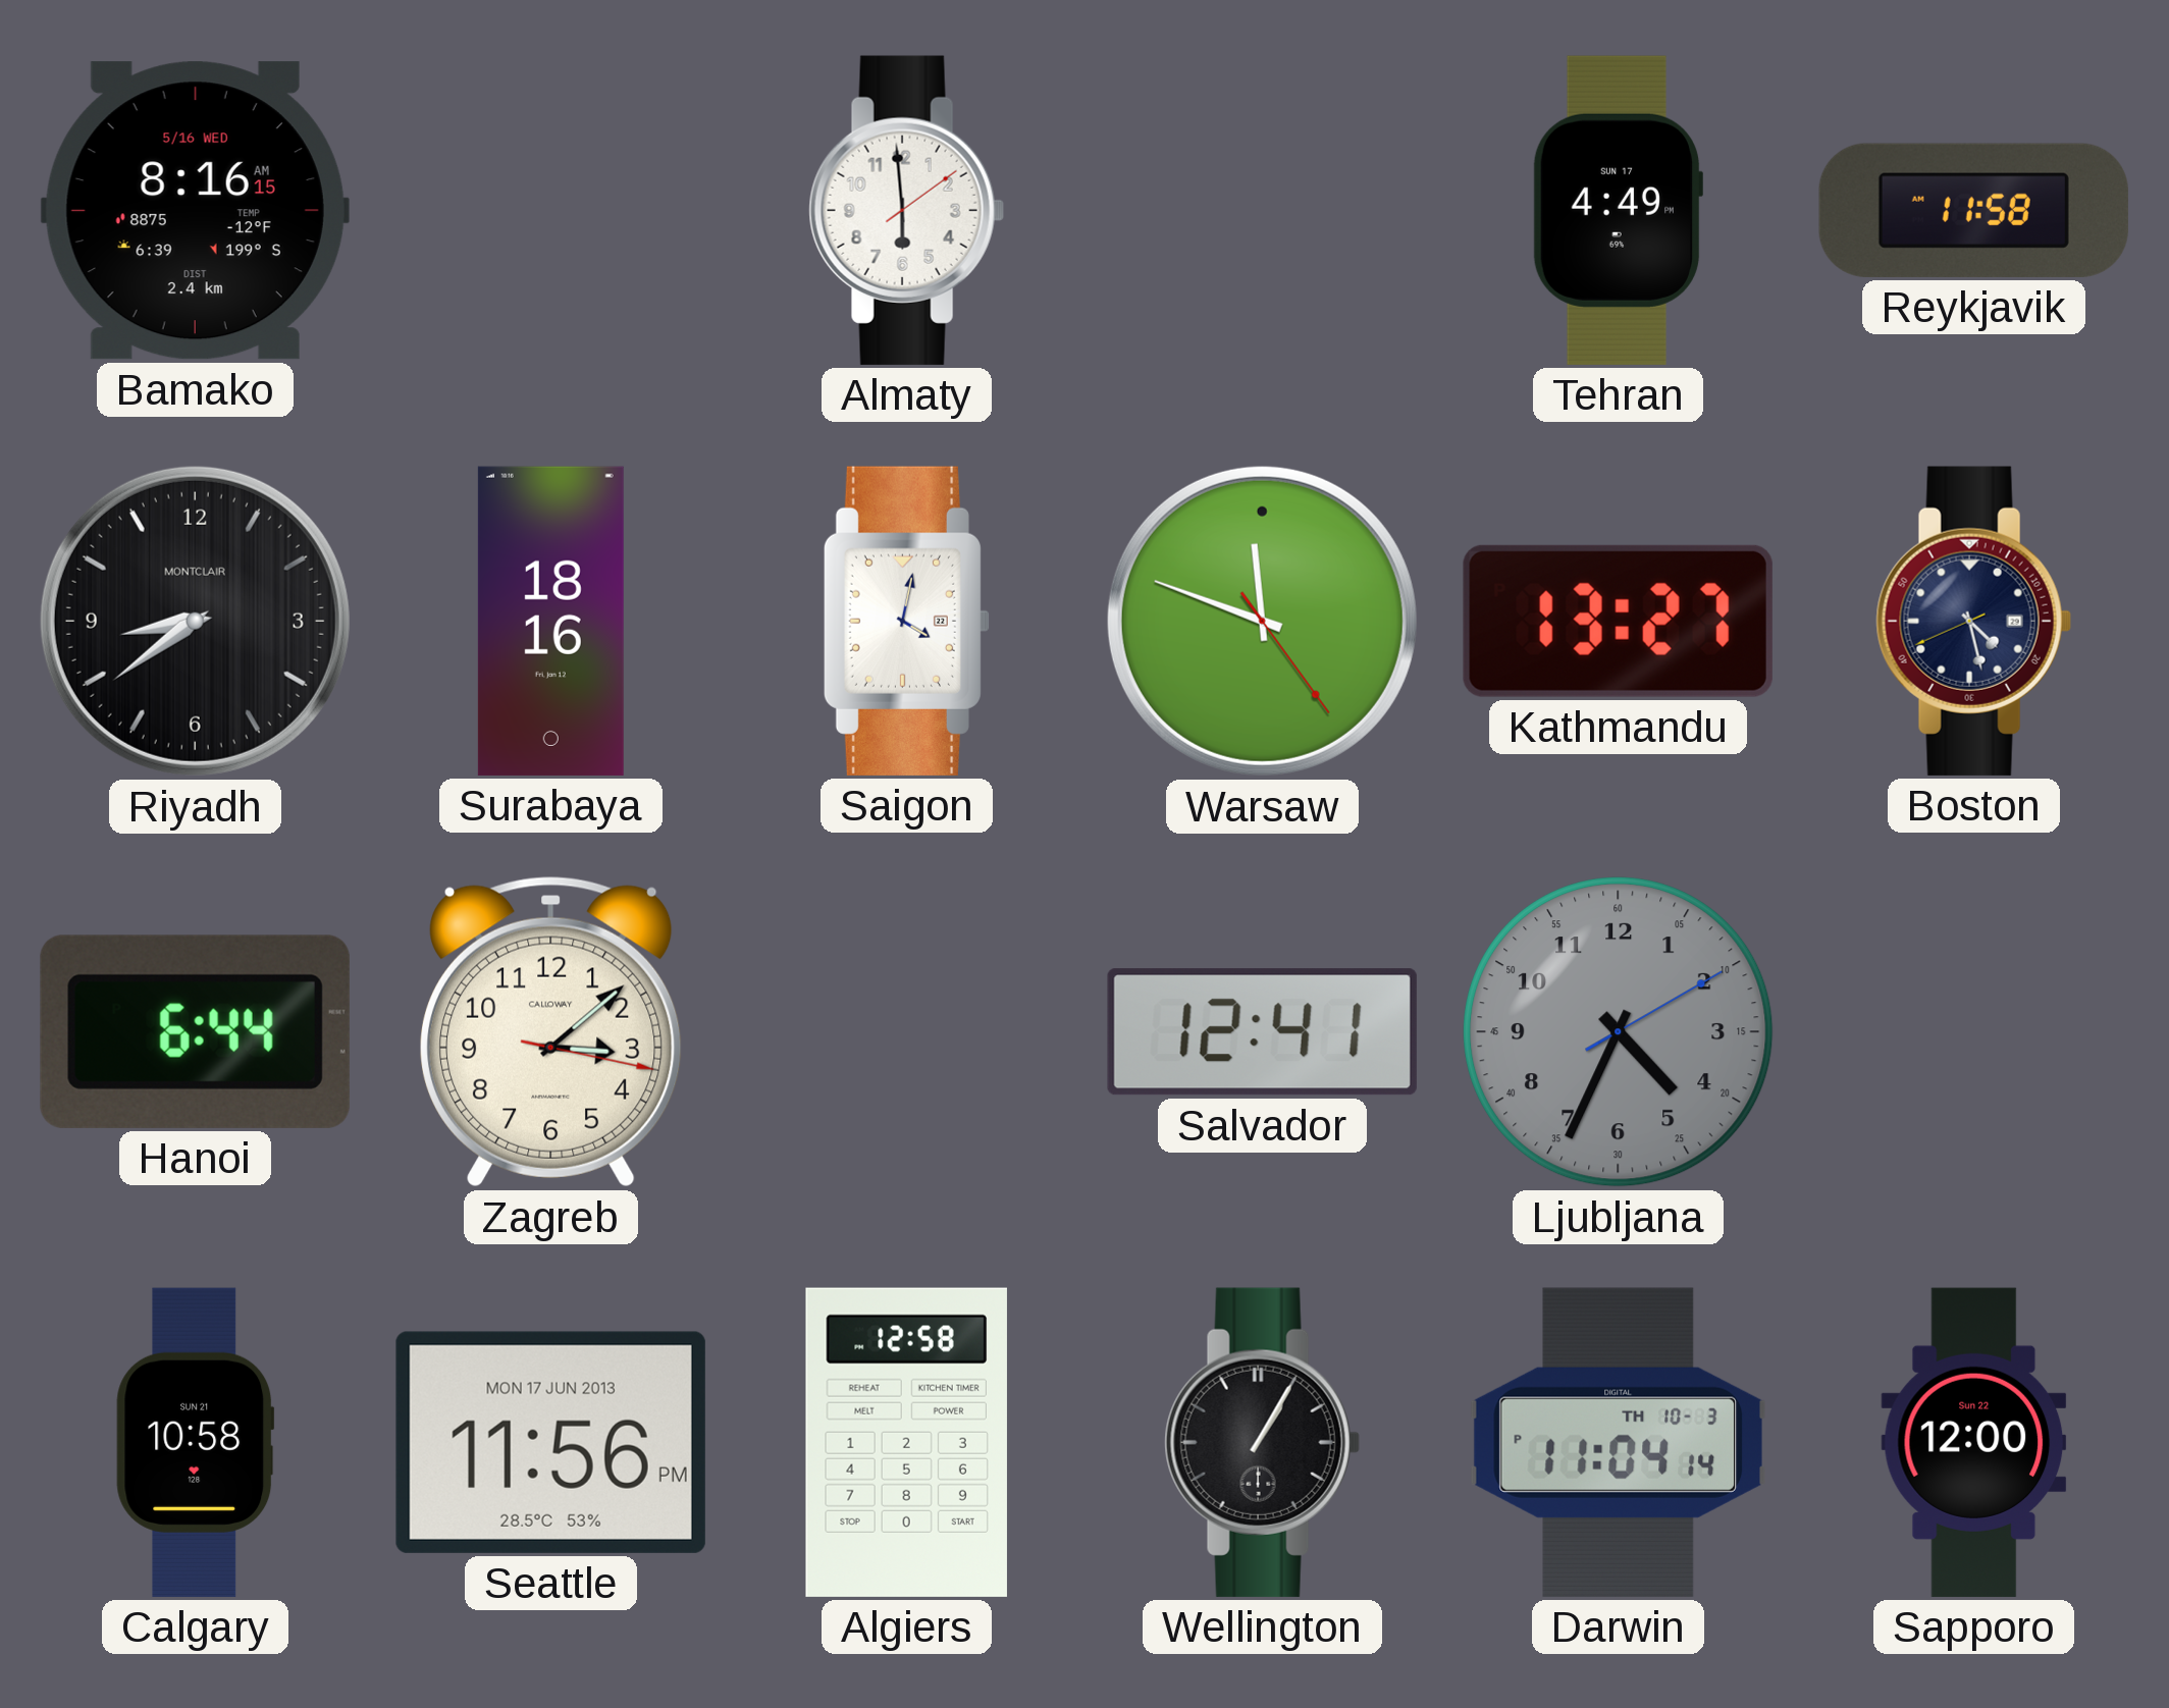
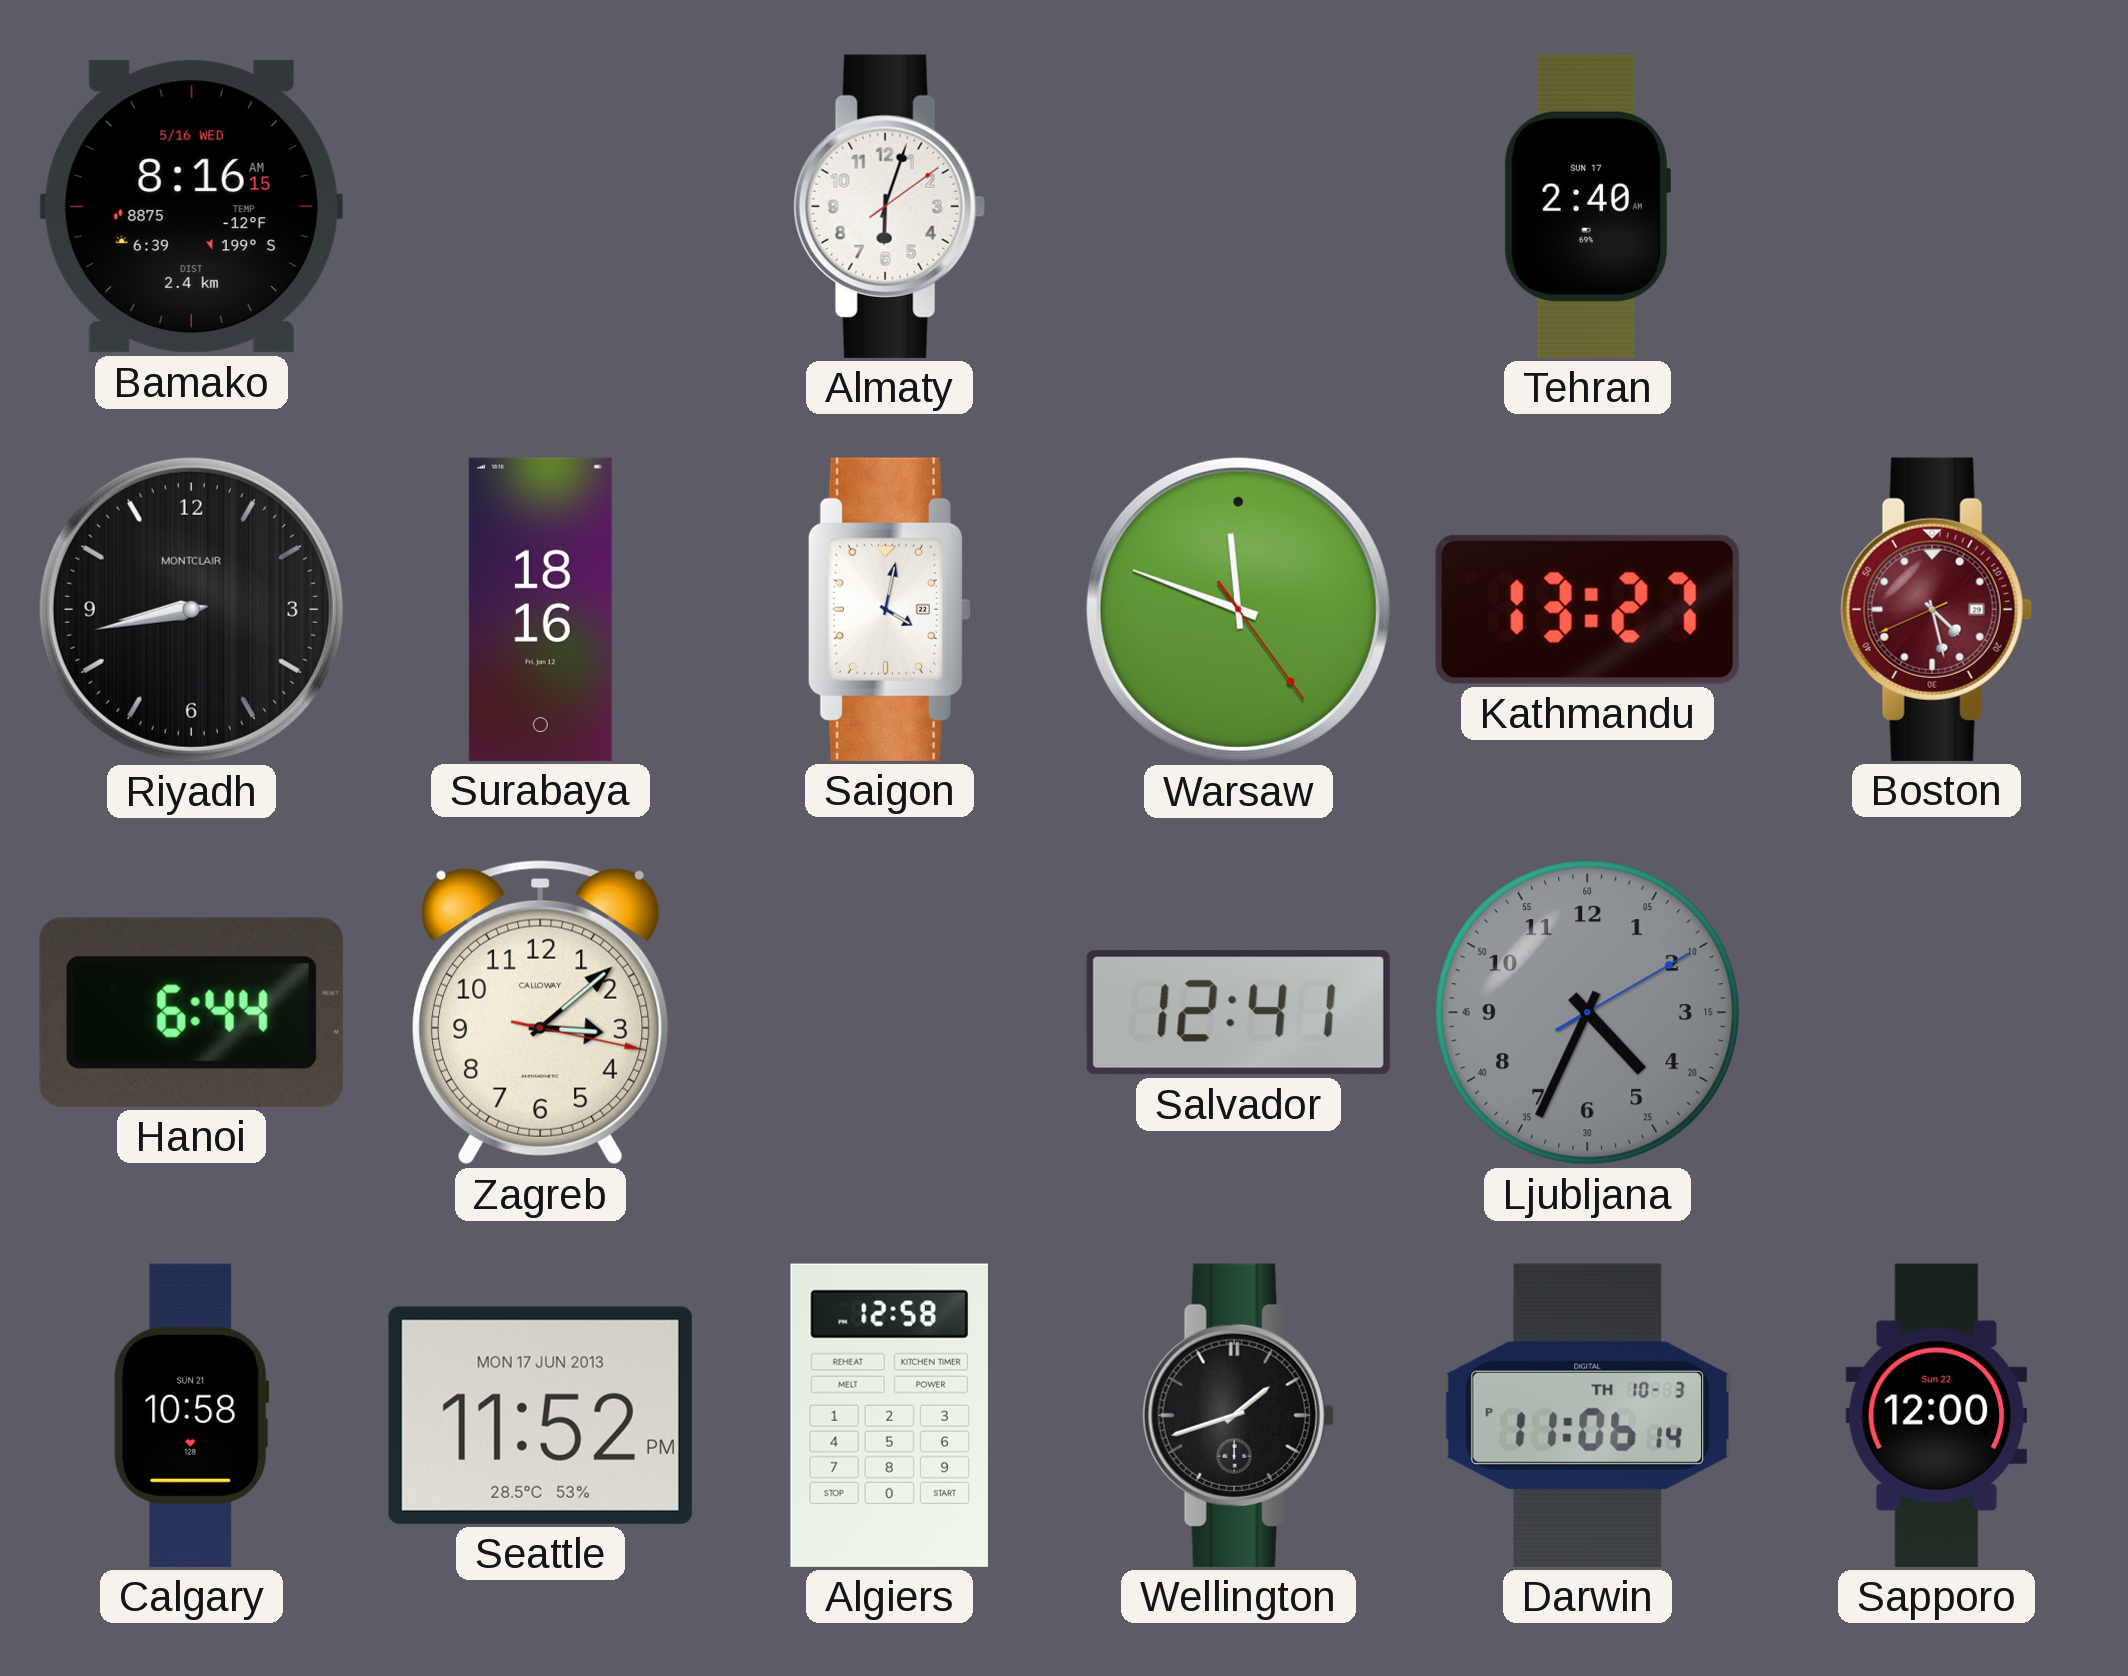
Almaty: 5:59 -> 6:03
Tehran: 4:49 -> 2:40
Reykjavik: 11:58 -> none
Riyadh: 8:39 -> 8:43
Boston dial: navy -> burgundy
Seattle: 11:56 -> 11:52
Wellington: 1:05 -> 1:42
Darwin: 11:04 -> 11:06
